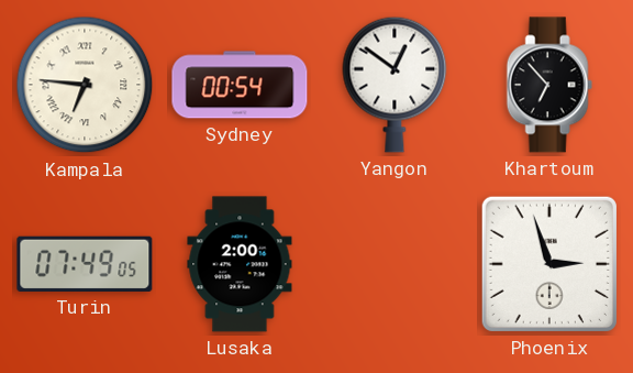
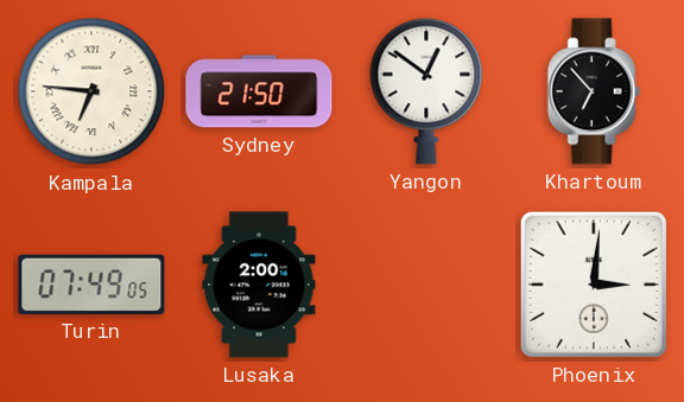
Sydney: 00:54 -> 21:50
Phoenix: 2:57 -> 3:01
